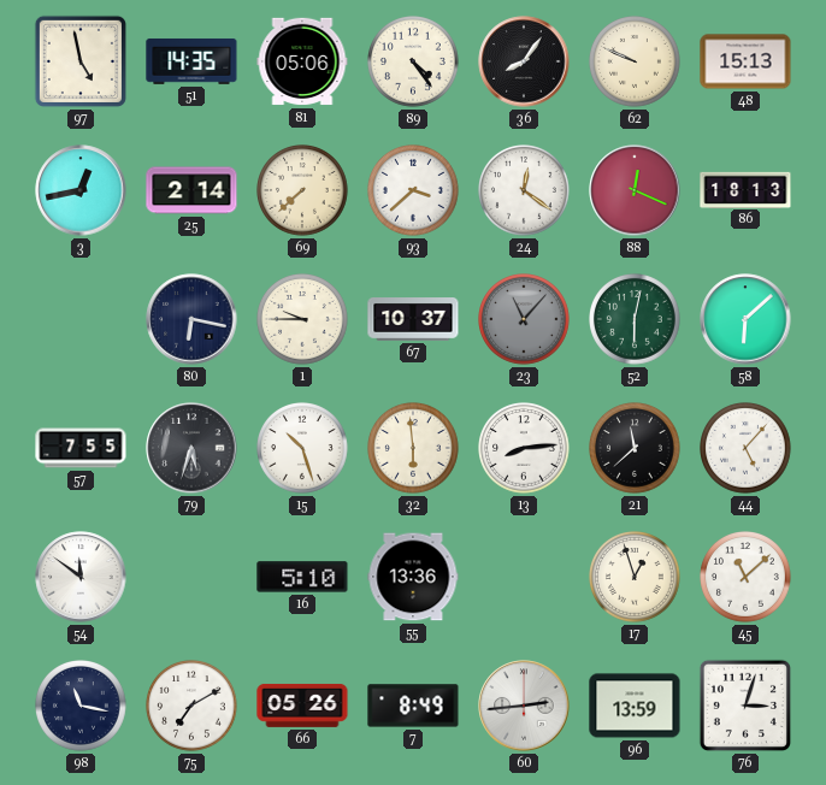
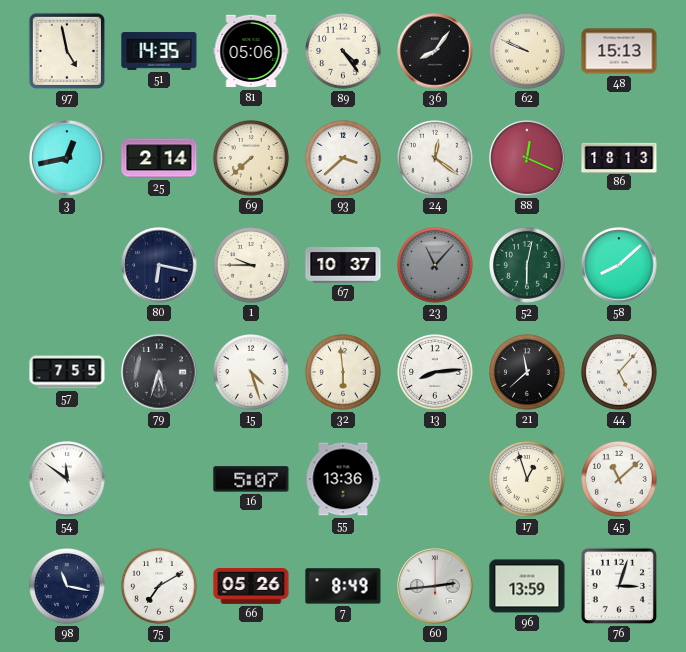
58: 6:08 -> 8:08
15: 10:27 -> 4:27
16: 5:10 -> 5:07
